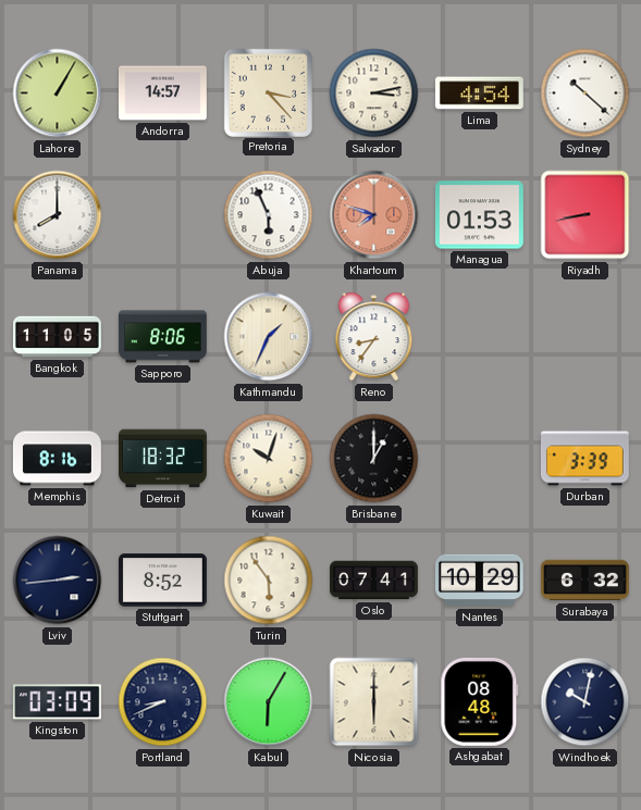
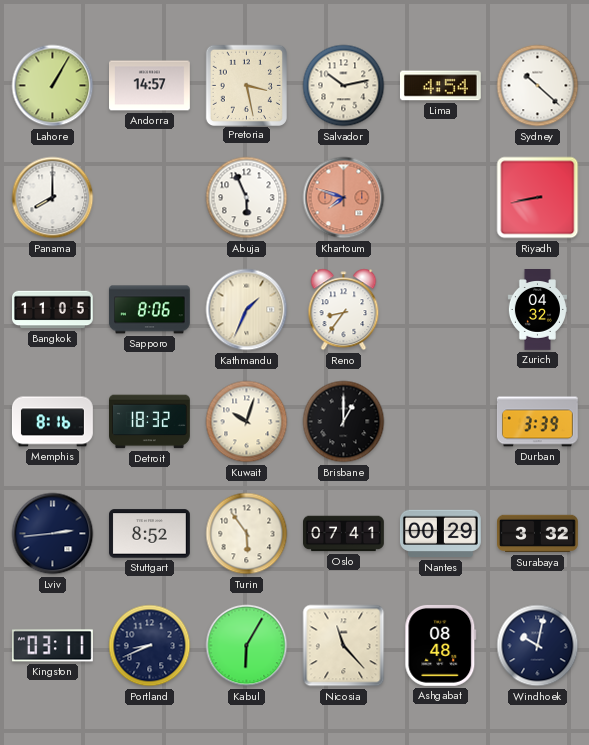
Pretoria: 3:23 -> 3:28
Salvador: 3:13 -> 10:13
Managua: 01:53 -> none
Zurich: none -> 04:32
Nantes: 10:29 -> 00:29
Surabaya: 6:32 -> 3:32
Kingston: 03:09 -> 03:11
Nicosia: 6:00 -> 11:23
